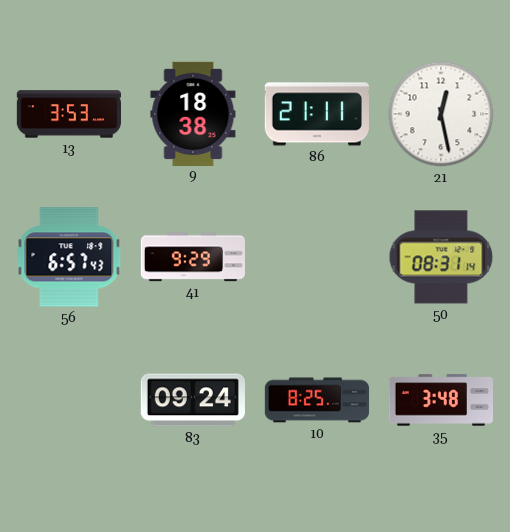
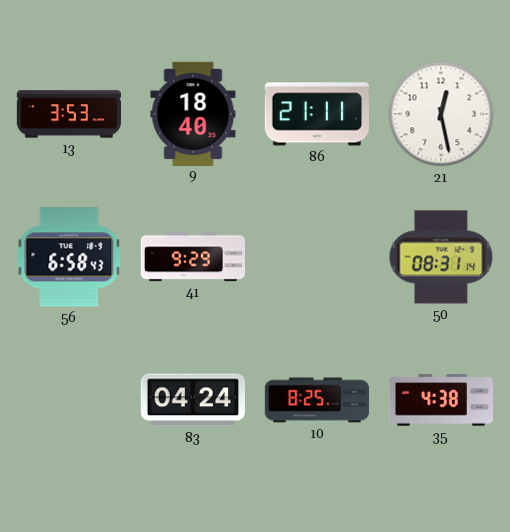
9: 18:38 -> 18:40
56: 6:57 -> 6:58
83: 09:24 -> 04:24
35: 3:48 -> 4:38
